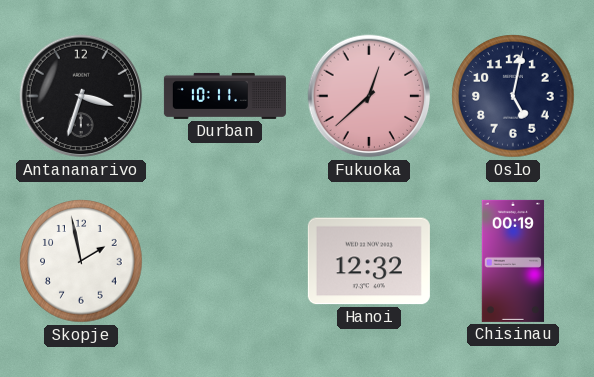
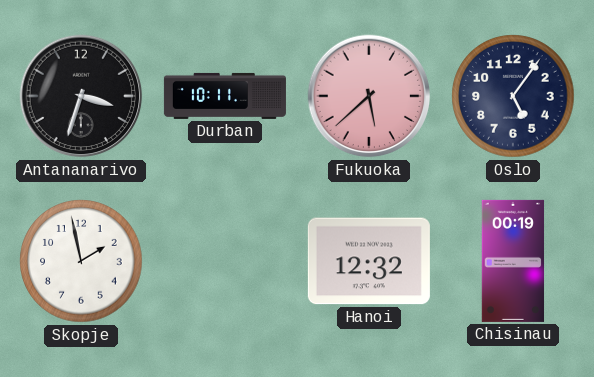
Fukuoka: 12:38 -> 5:38
Oslo: 5:02 -> 5:06
